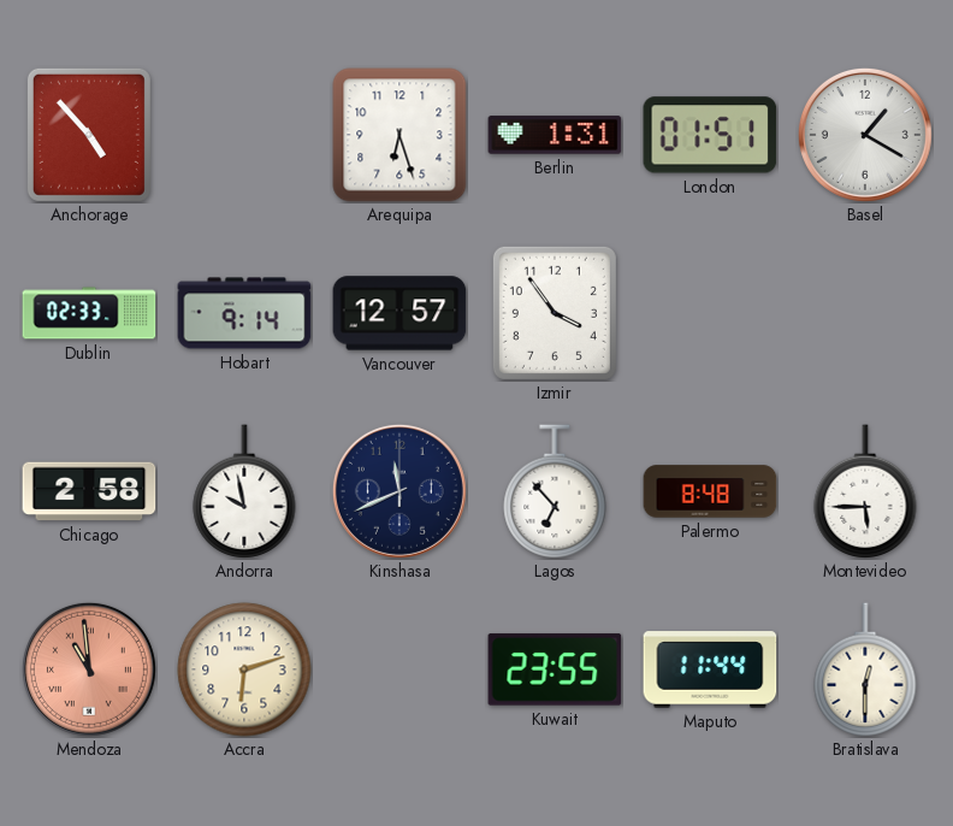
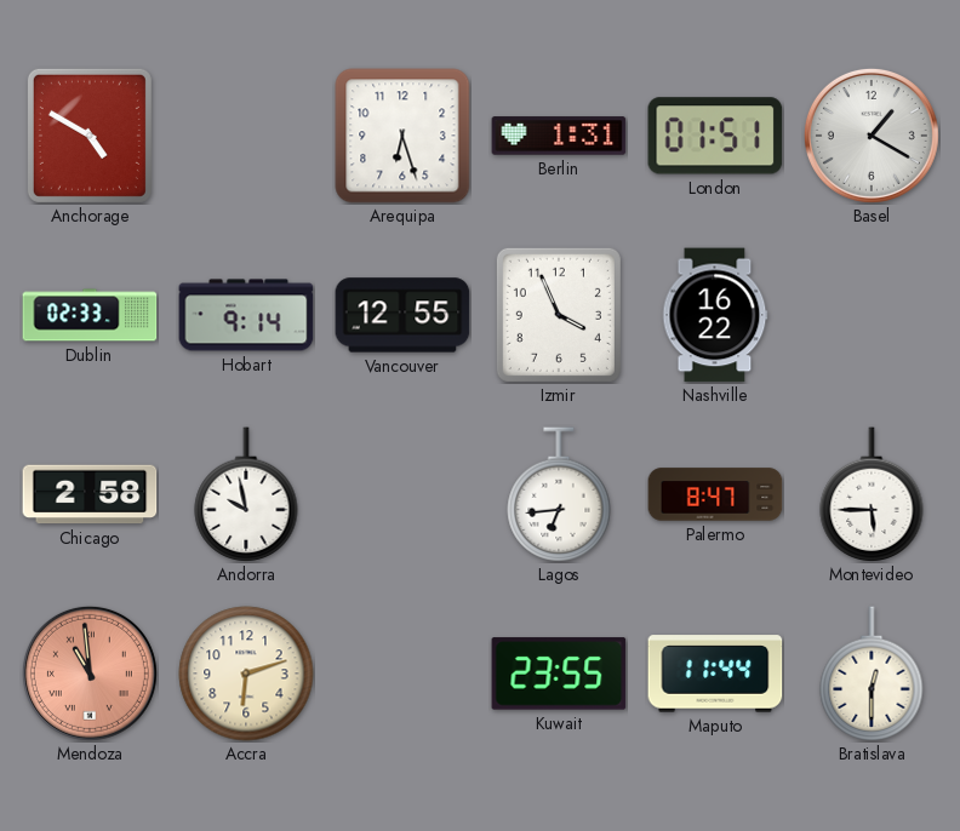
Anchorage: 4:53 -> 4:50
Vancouver: 12:57 -> 12:55
Izmir: 3:54 -> 3:56
Nashville: none -> 16:22
Kinshasa: 11:41 -> none
Lagos: 6:53 -> 6:44
Palermo: 8:48 -> 8:47
